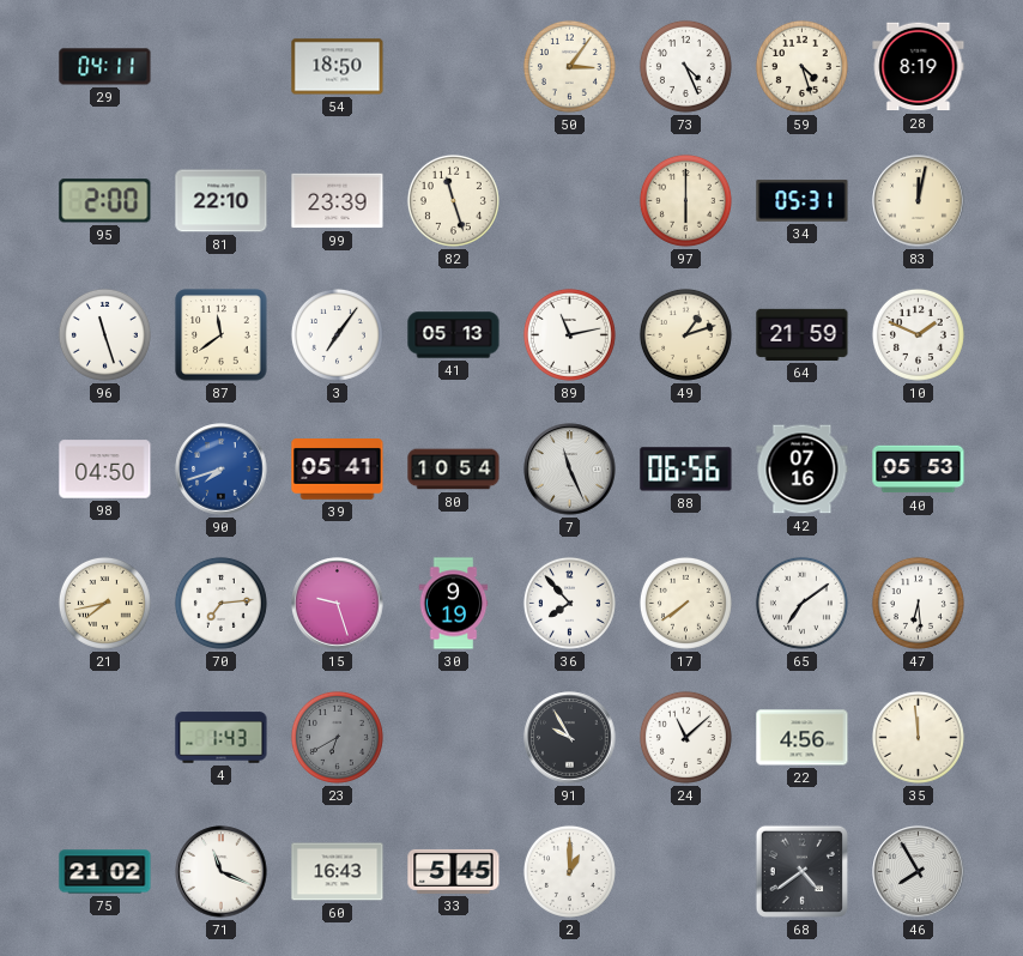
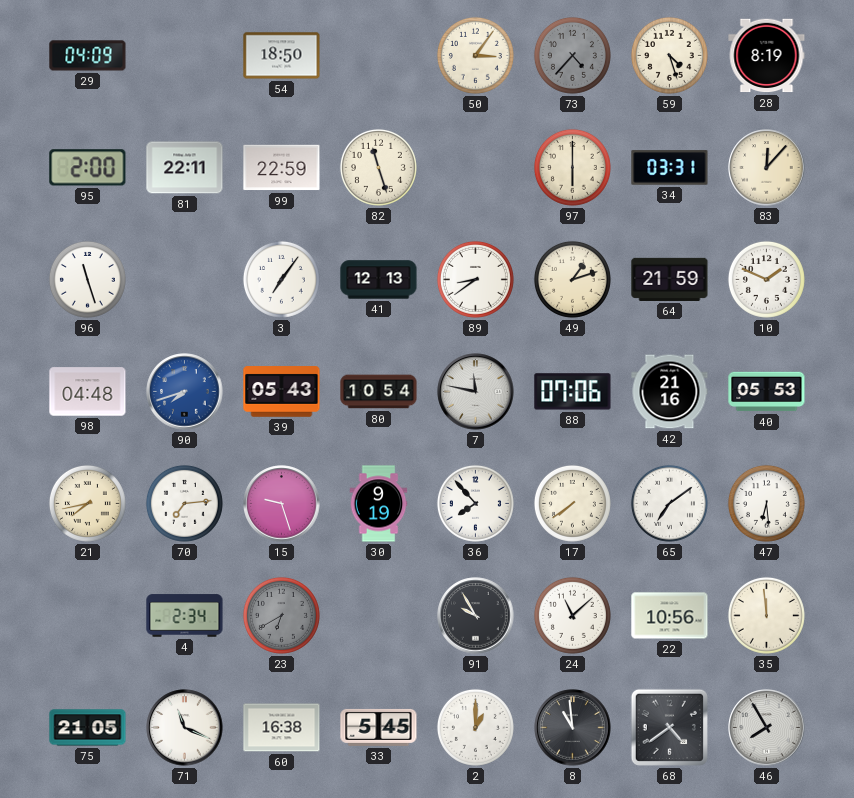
29: 04:11 -> 04:09
73: 4:26 -> 4:37
73 dial: white -> grey
81: 22:10 -> 22:11
99: 23:39 -> 22:59
34: 05:31 -> 03:31
83: 12:02 -> 12:07
87: 11:39 -> none
41: 05:13 -> 12:13
89: 11:13 -> 8:39
98: 04:50 -> 04:48
39: 05:41 -> 05:43
7: 11:26 -> 11:47
88: 06:56 -> 07:06
42: 07:16 -> 21:16
4: 1:43 -> 2:34
22: 4:56 -> 10:56
75: 21:02 -> 21:05
60: 16:43 -> 16:38
8: none -> 10:59
